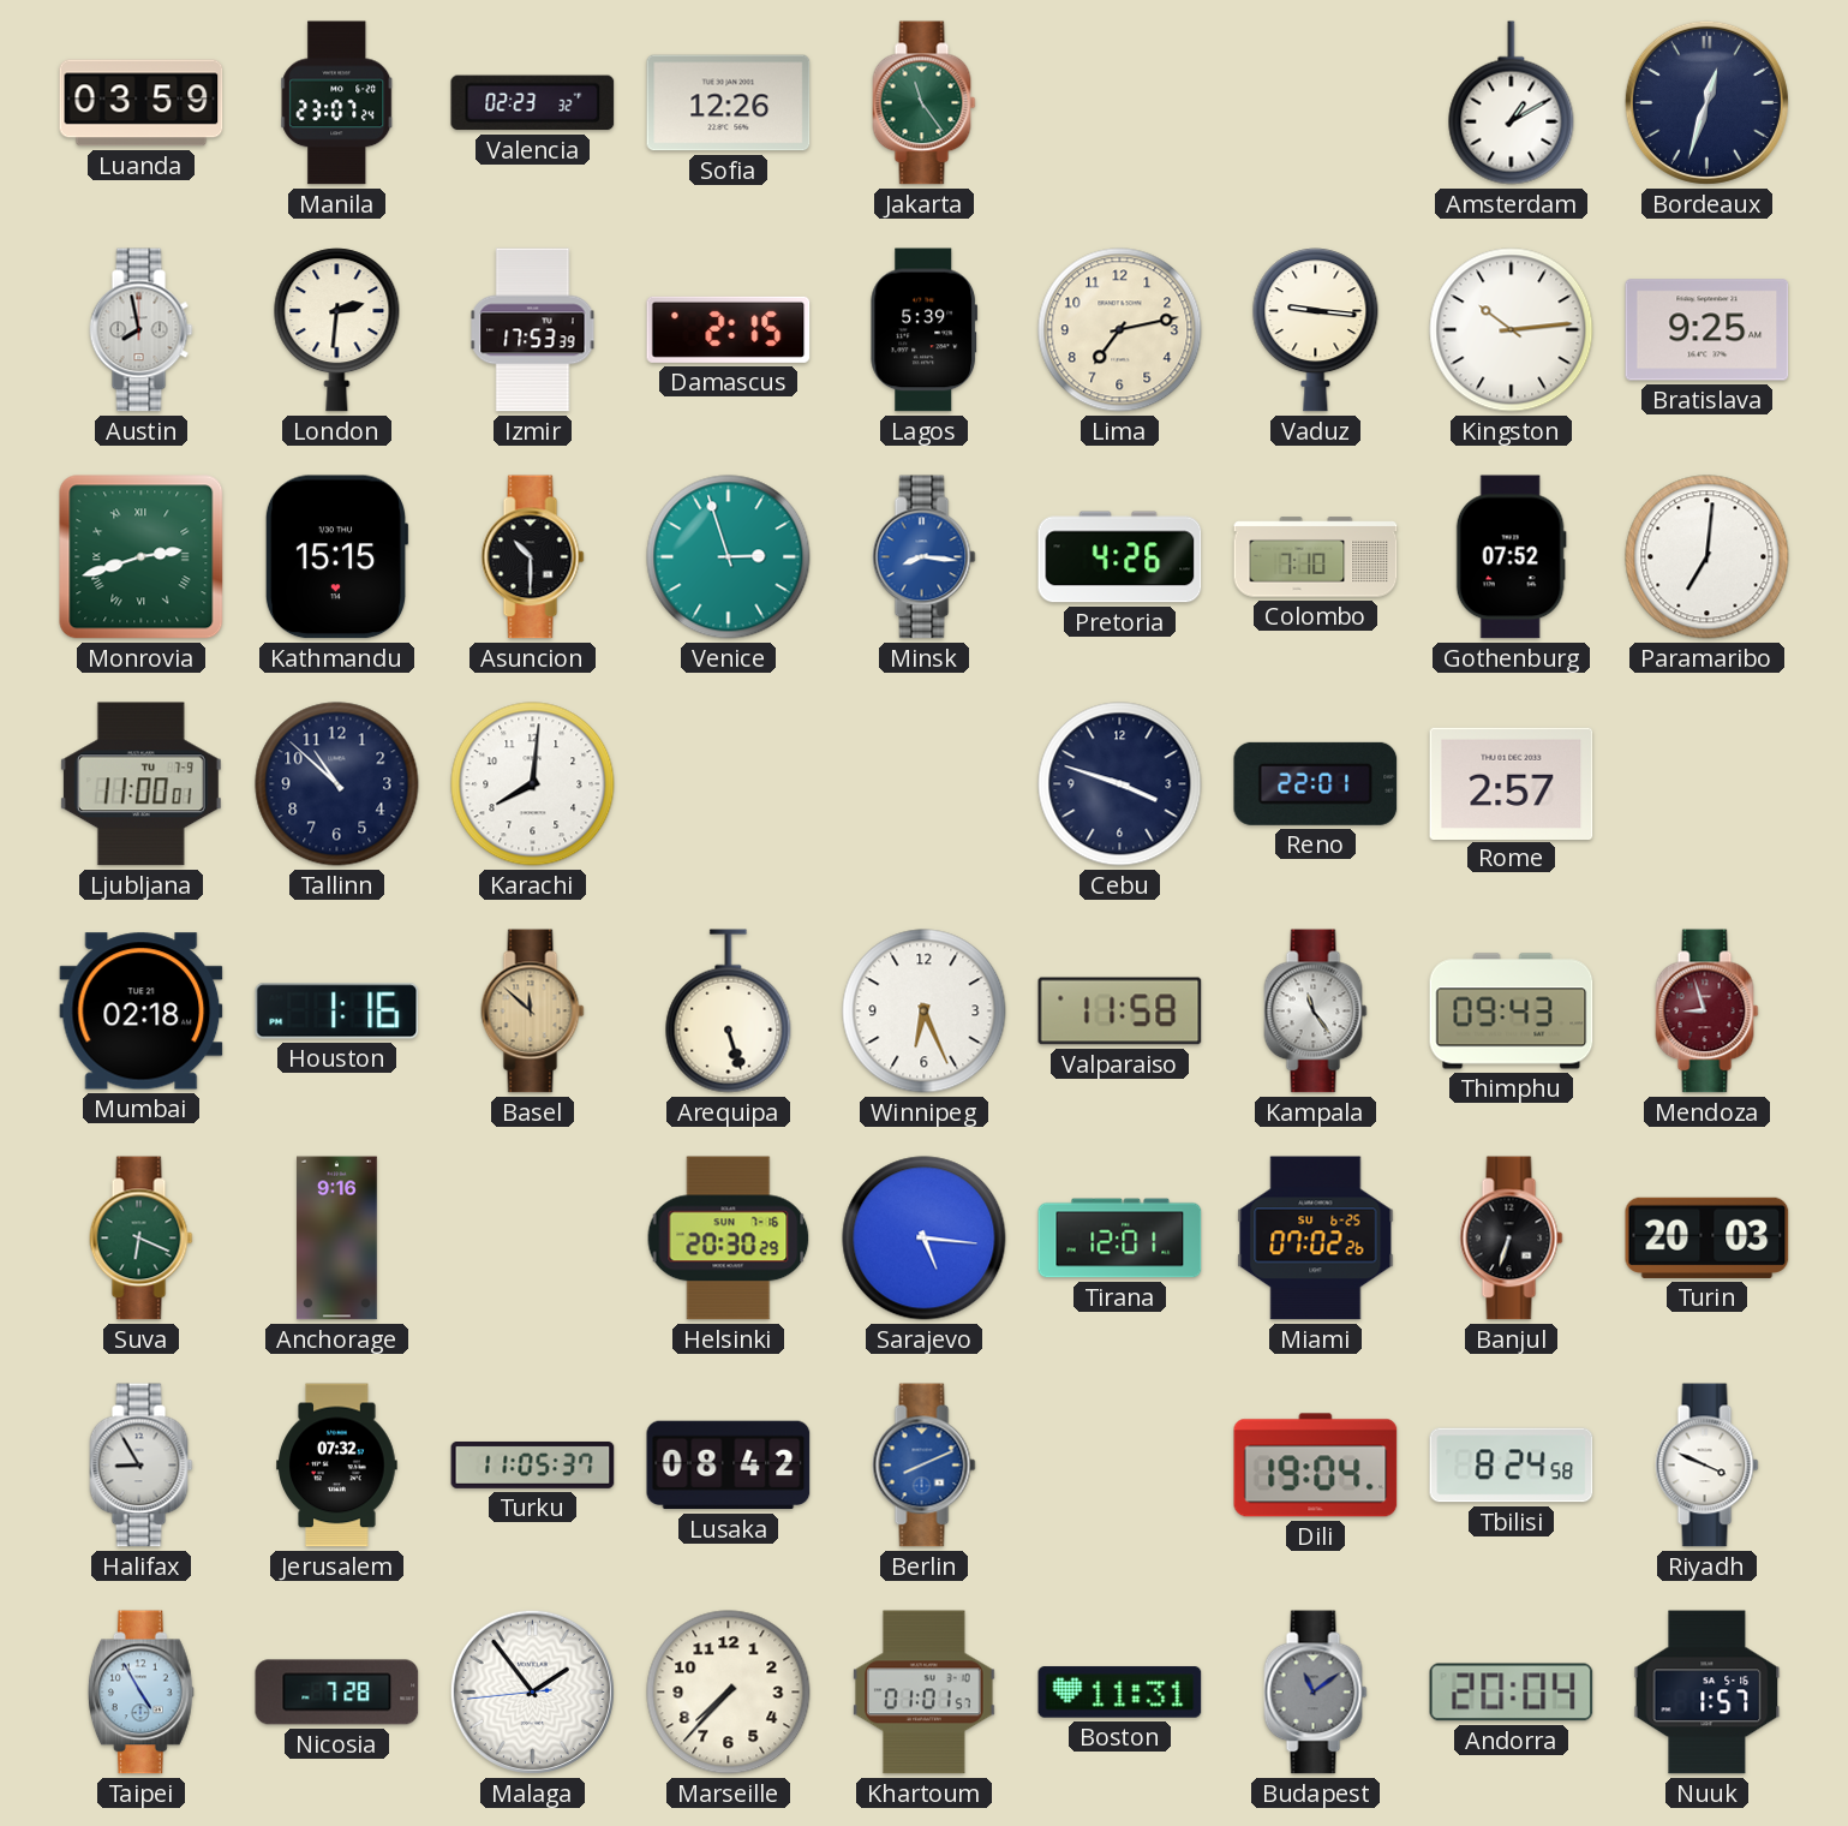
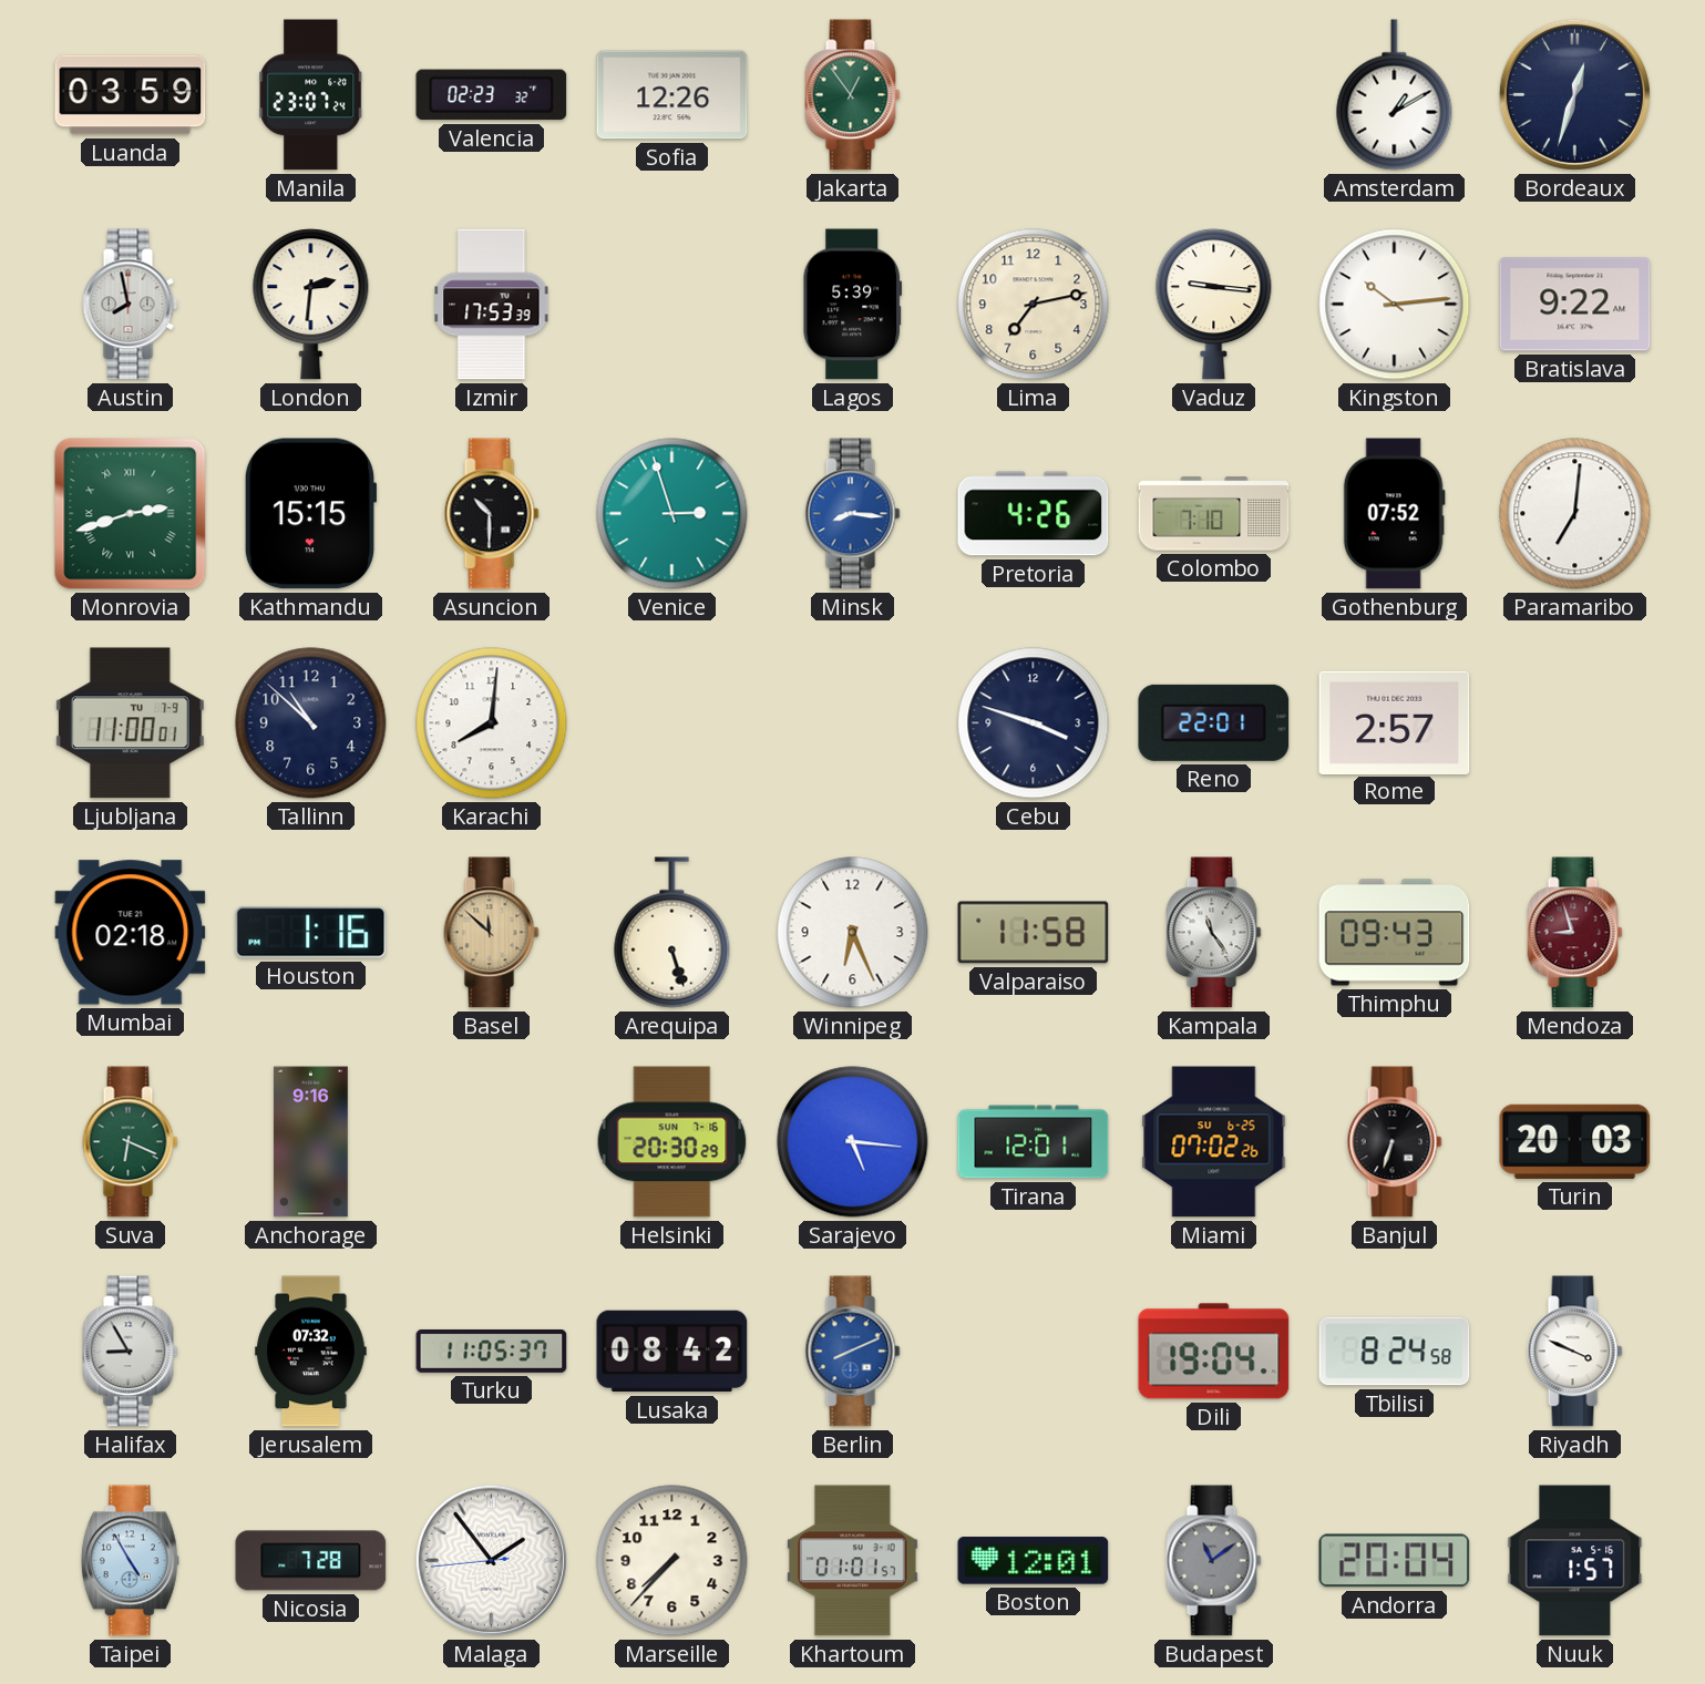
Jakarta: 11:24 -> 12:54
Damascus: 2:15 -> none
Bratislava: 9:25 -> 9:22
Boston: 11:31 -> 12:01
